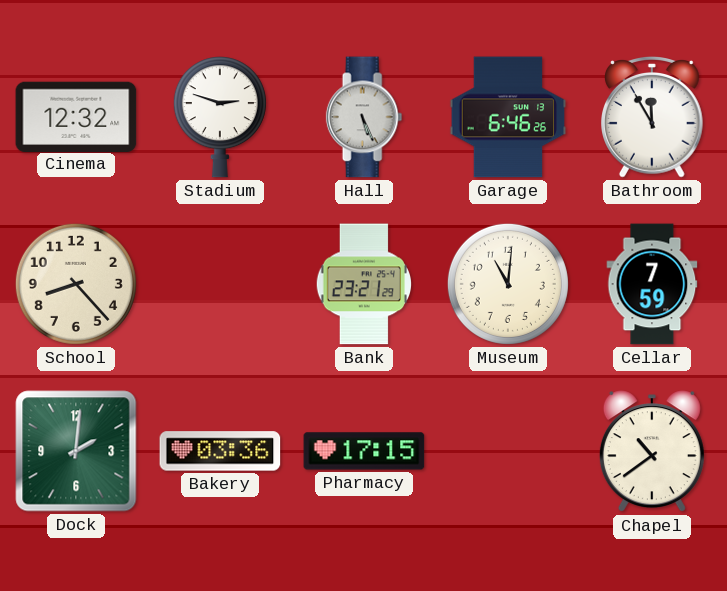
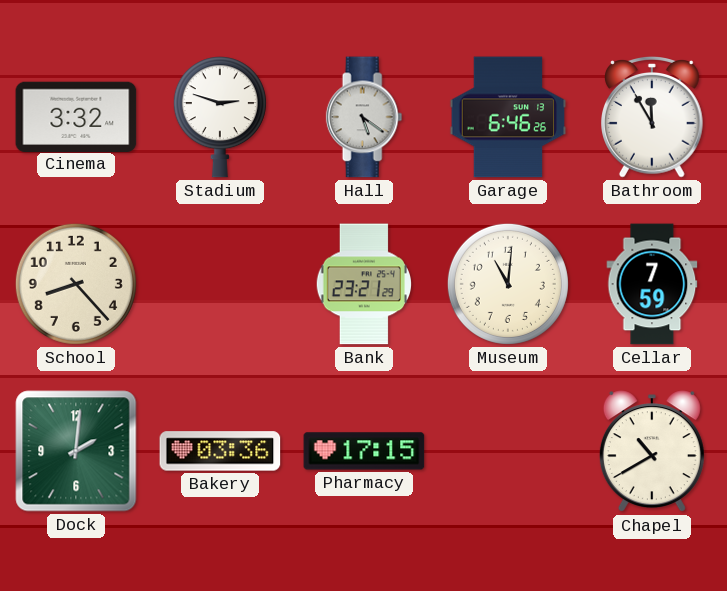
Cinema: 12:32 -> 3:32
Hall: 5:26 -> 5:21
Chapel: 10:39 -> 10:40
